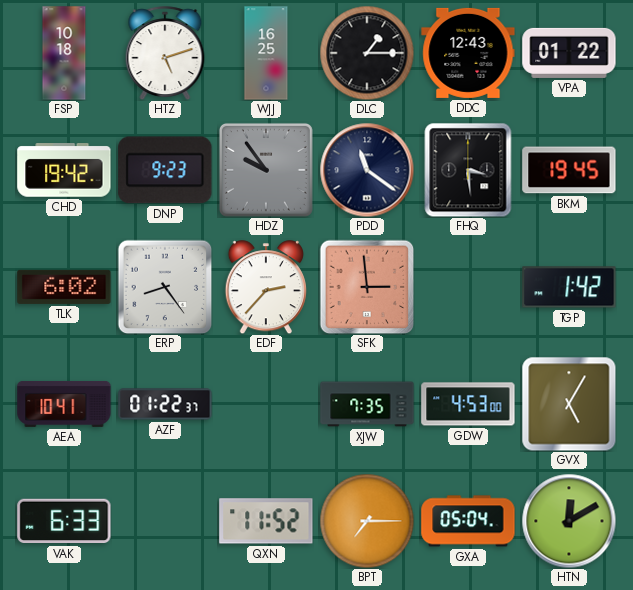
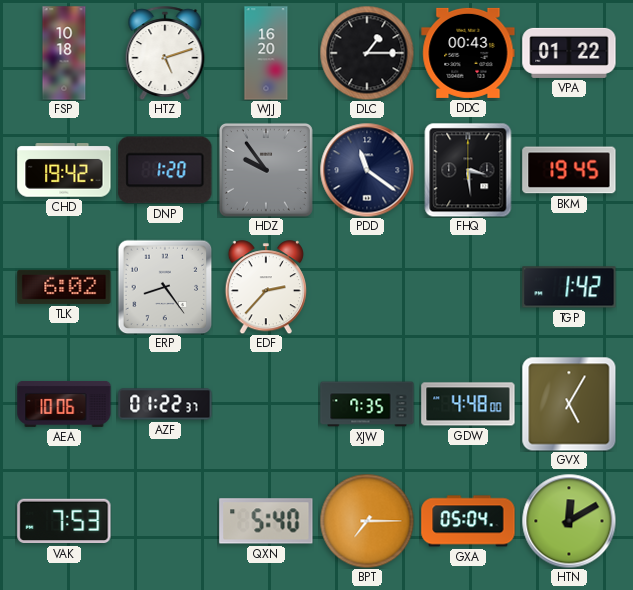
WJJ: 16:25 -> 16:20
DDC: 12:43 -> 00:43
DNP: 9:23 -> 1:20
SFK: 2:59 -> none
AEA: 10:41 -> 10:06
GDW: 4:53 -> 4:48
VAK: 6:33 -> 7:53
QXN: 11:52 -> 5:40
